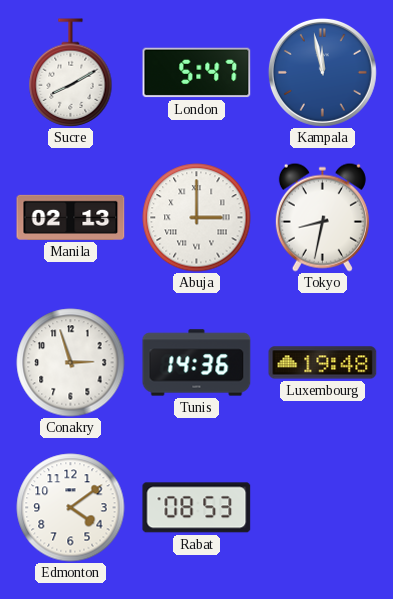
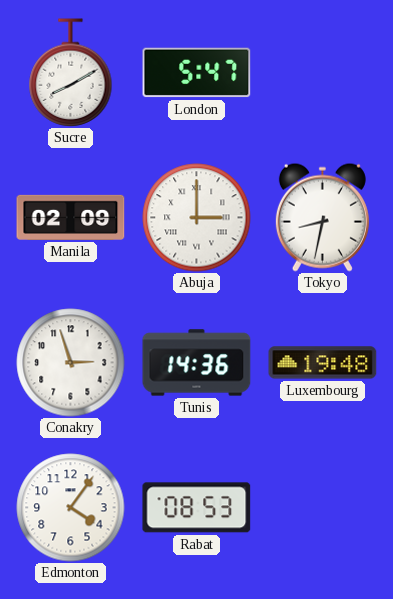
Kampala: 11:58 -> none
Manila: 02:13 -> 02:09
Edmonton: 4:09 -> 4:06
